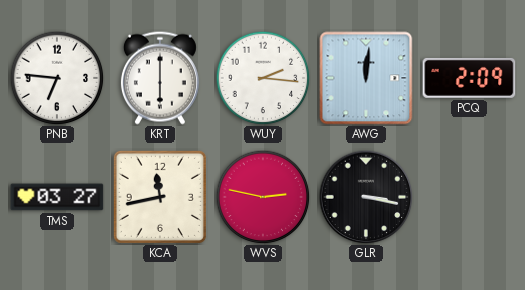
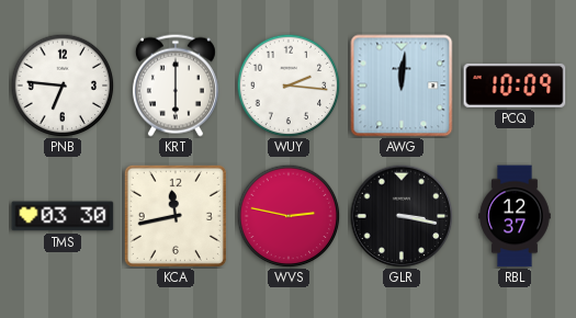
PCQ: 2:09 -> 10:09
TMS: 03:27 -> 03:30
RBL: none -> 12:37
